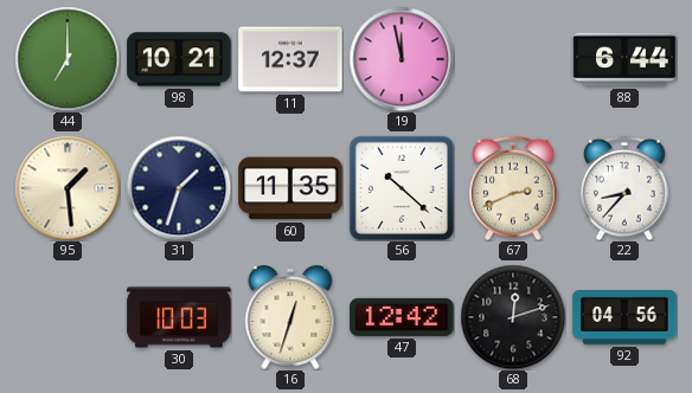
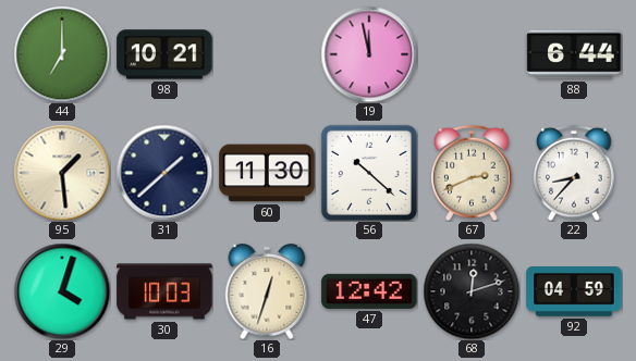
11: 12:37 -> none
31: 1:33 -> 1:38
60: 11:35 -> 11:30
29: none -> 4:03
92: 04:56 -> 04:59
